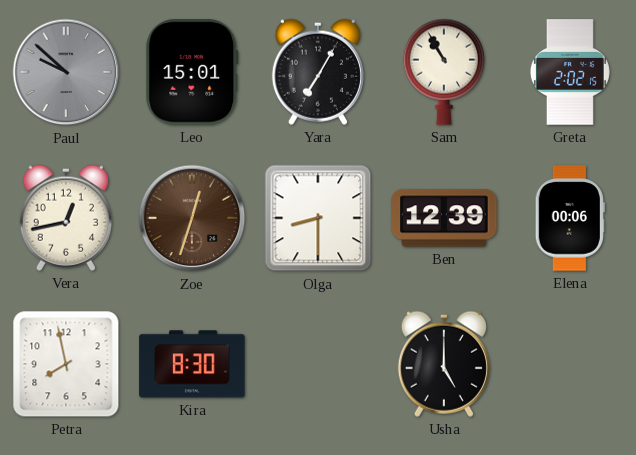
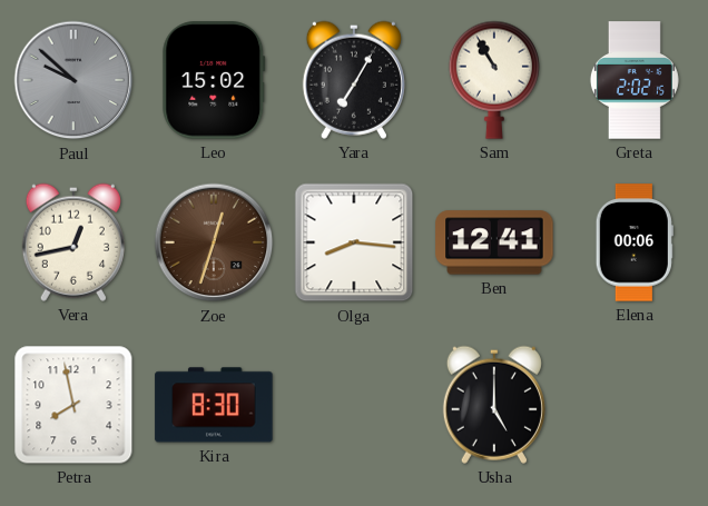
Leo: 15:01 -> 15:02
Olga: 8:30 -> 8:16
Ben: 12:39 -> 12:41
